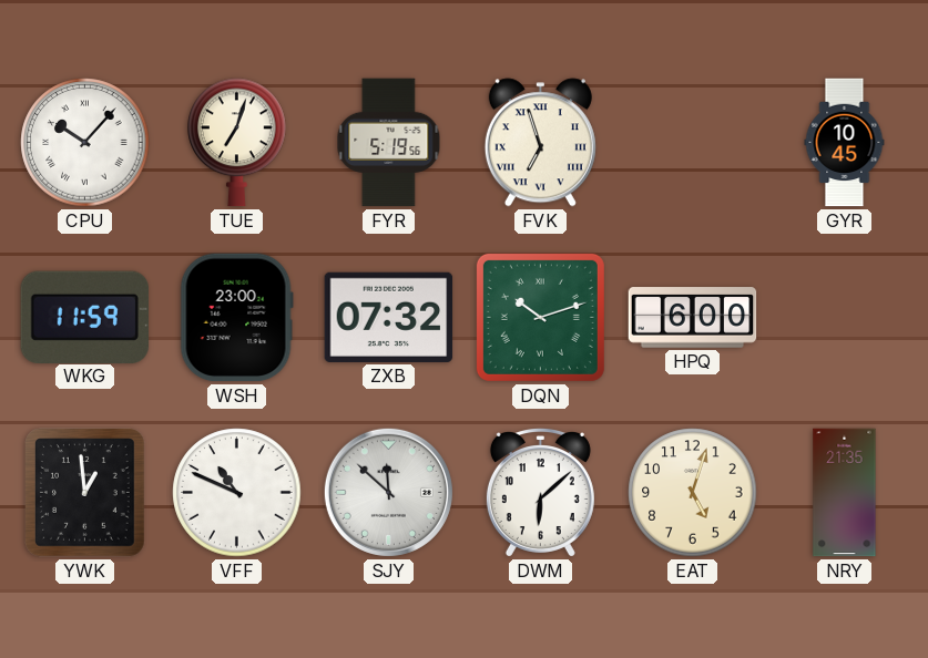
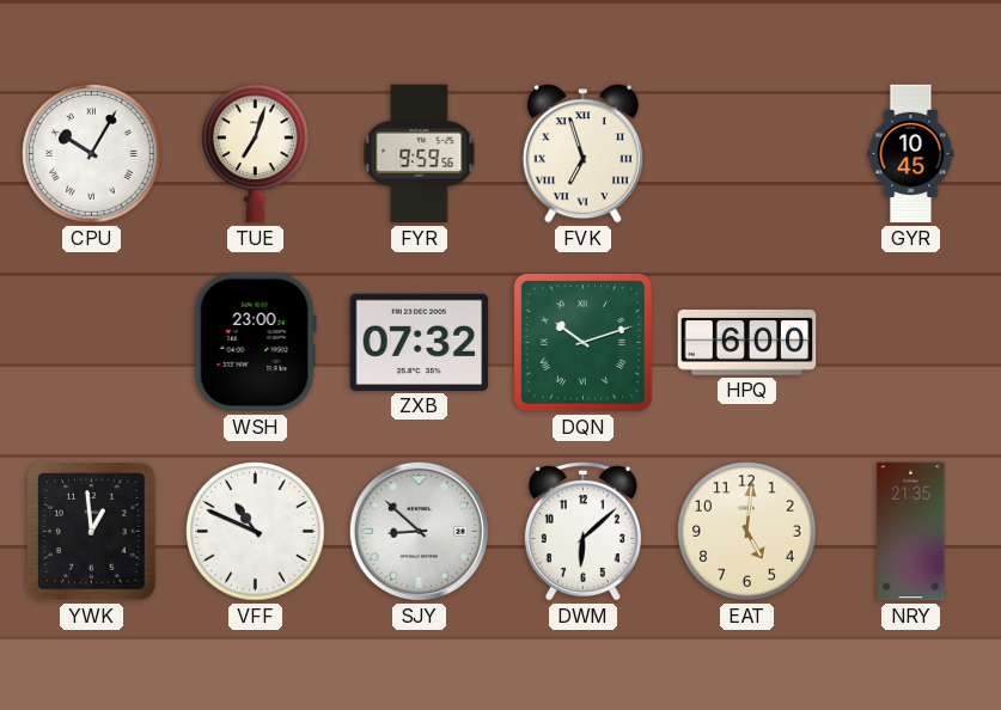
CPU: 10:07 -> 10:05
FYR: 5:19 -> 9:59
WKG: 11:59 -> none
SJY: 11:52 -> 8:52
EAT: 5:03 -> 5:01
